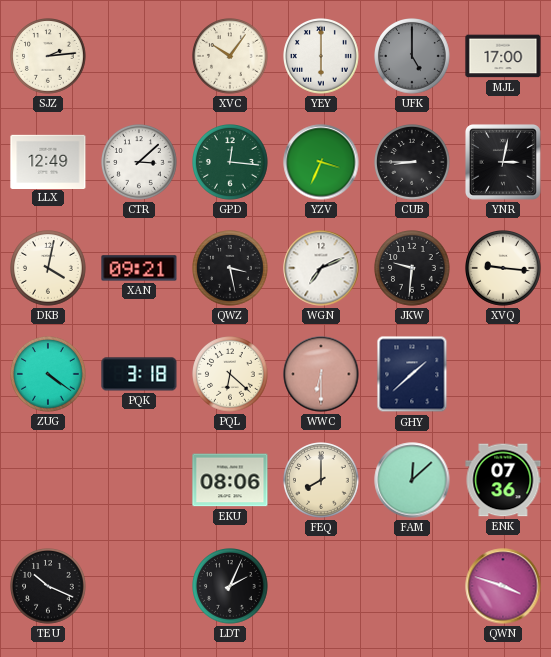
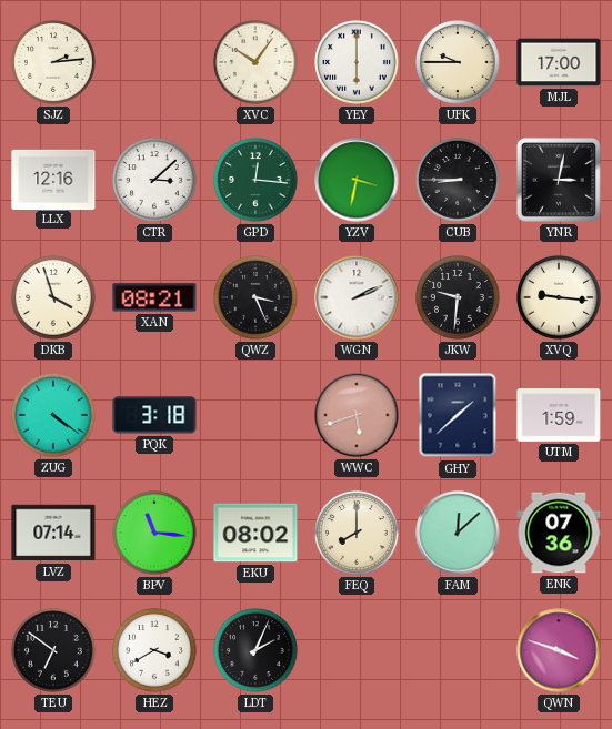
UFK: 5:00 -> 9:45
UFK dial: grey -> cream
LLX: 12:49 -> 12:16
YZV: 3:34 -> 3:32
DKB: 4:02 -> 3:57
XAN: 09:21 -> 08:21
QWZ: 3:28 -> 3:26
WGN: 7:11 -> 2:11
PQL: 6:22 -> none
WWC: 6:30 -> 5:42
UTM: none -> 1:59
LVZ: none -> 07:14
BPV: none -> 11:16
EKU: 08:06 -> 08:02
TEU: 10:19 -> 6:51
HEZ: none -> 3:40
